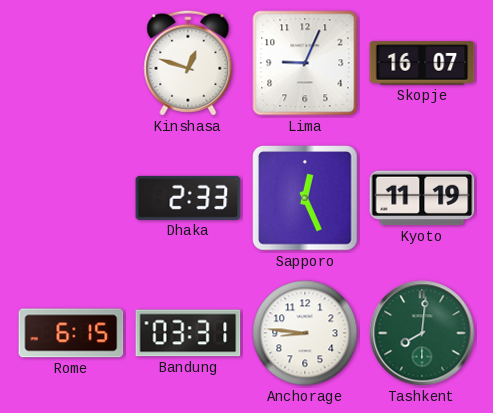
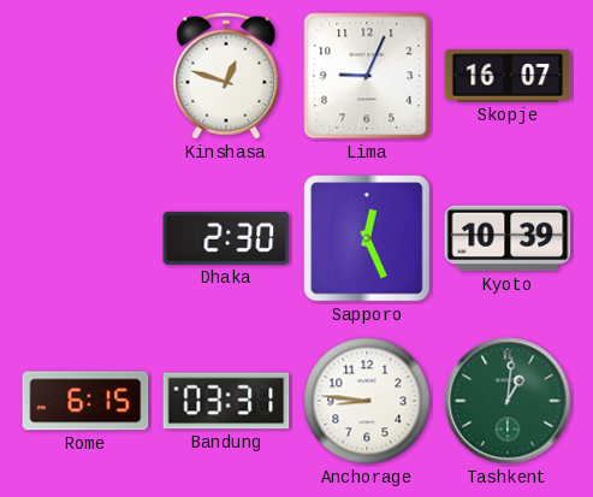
Dhaka: 2:33 -> 2:30
Kyoto: 11:19 -> 10:39
Tashkent: 8:01 -> 1:01
